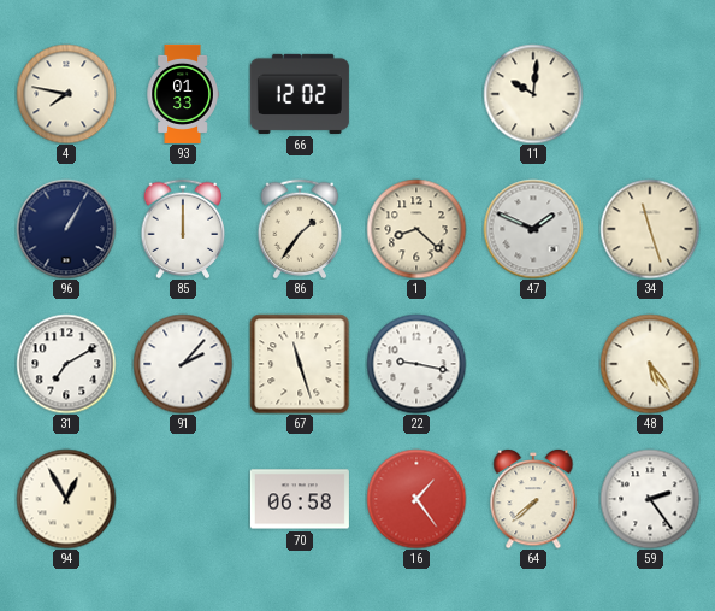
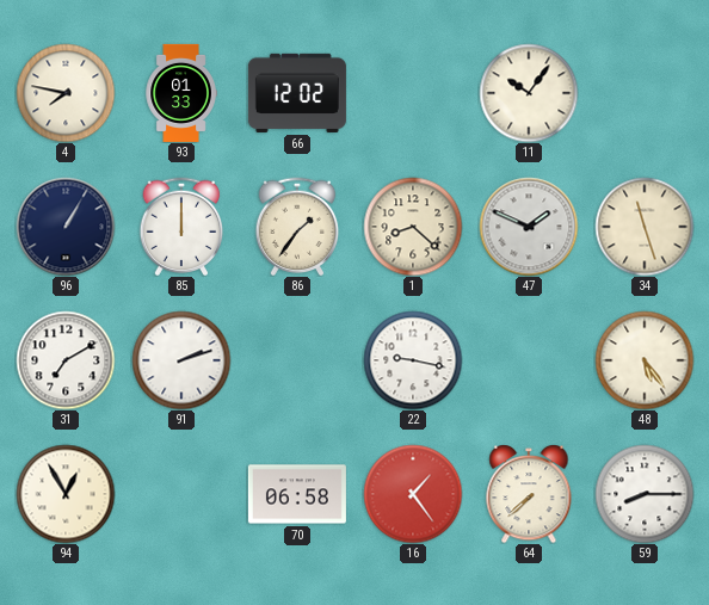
11: 10:01 -> 10:06
91: 2:07 -> 2:12
67: 11:27 -> none
59: 2:24 -> 8:15
